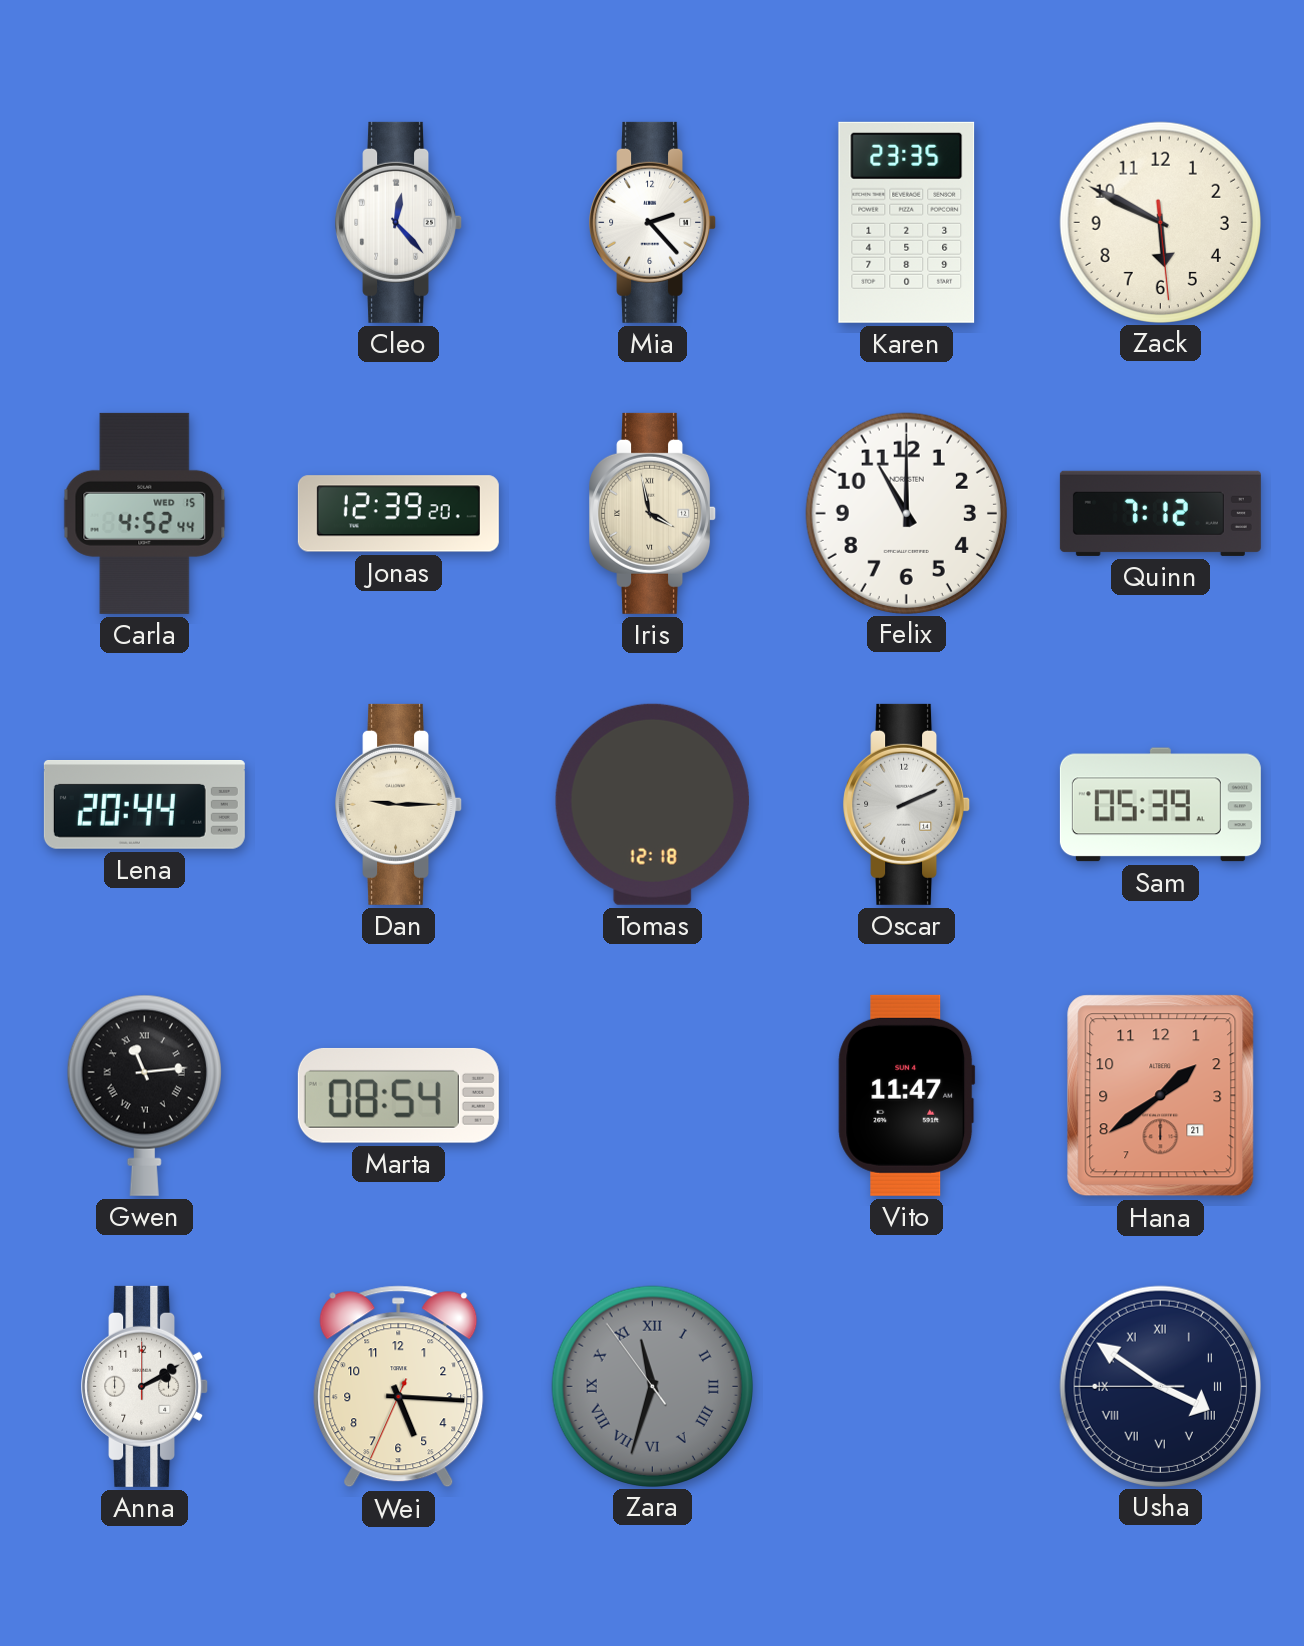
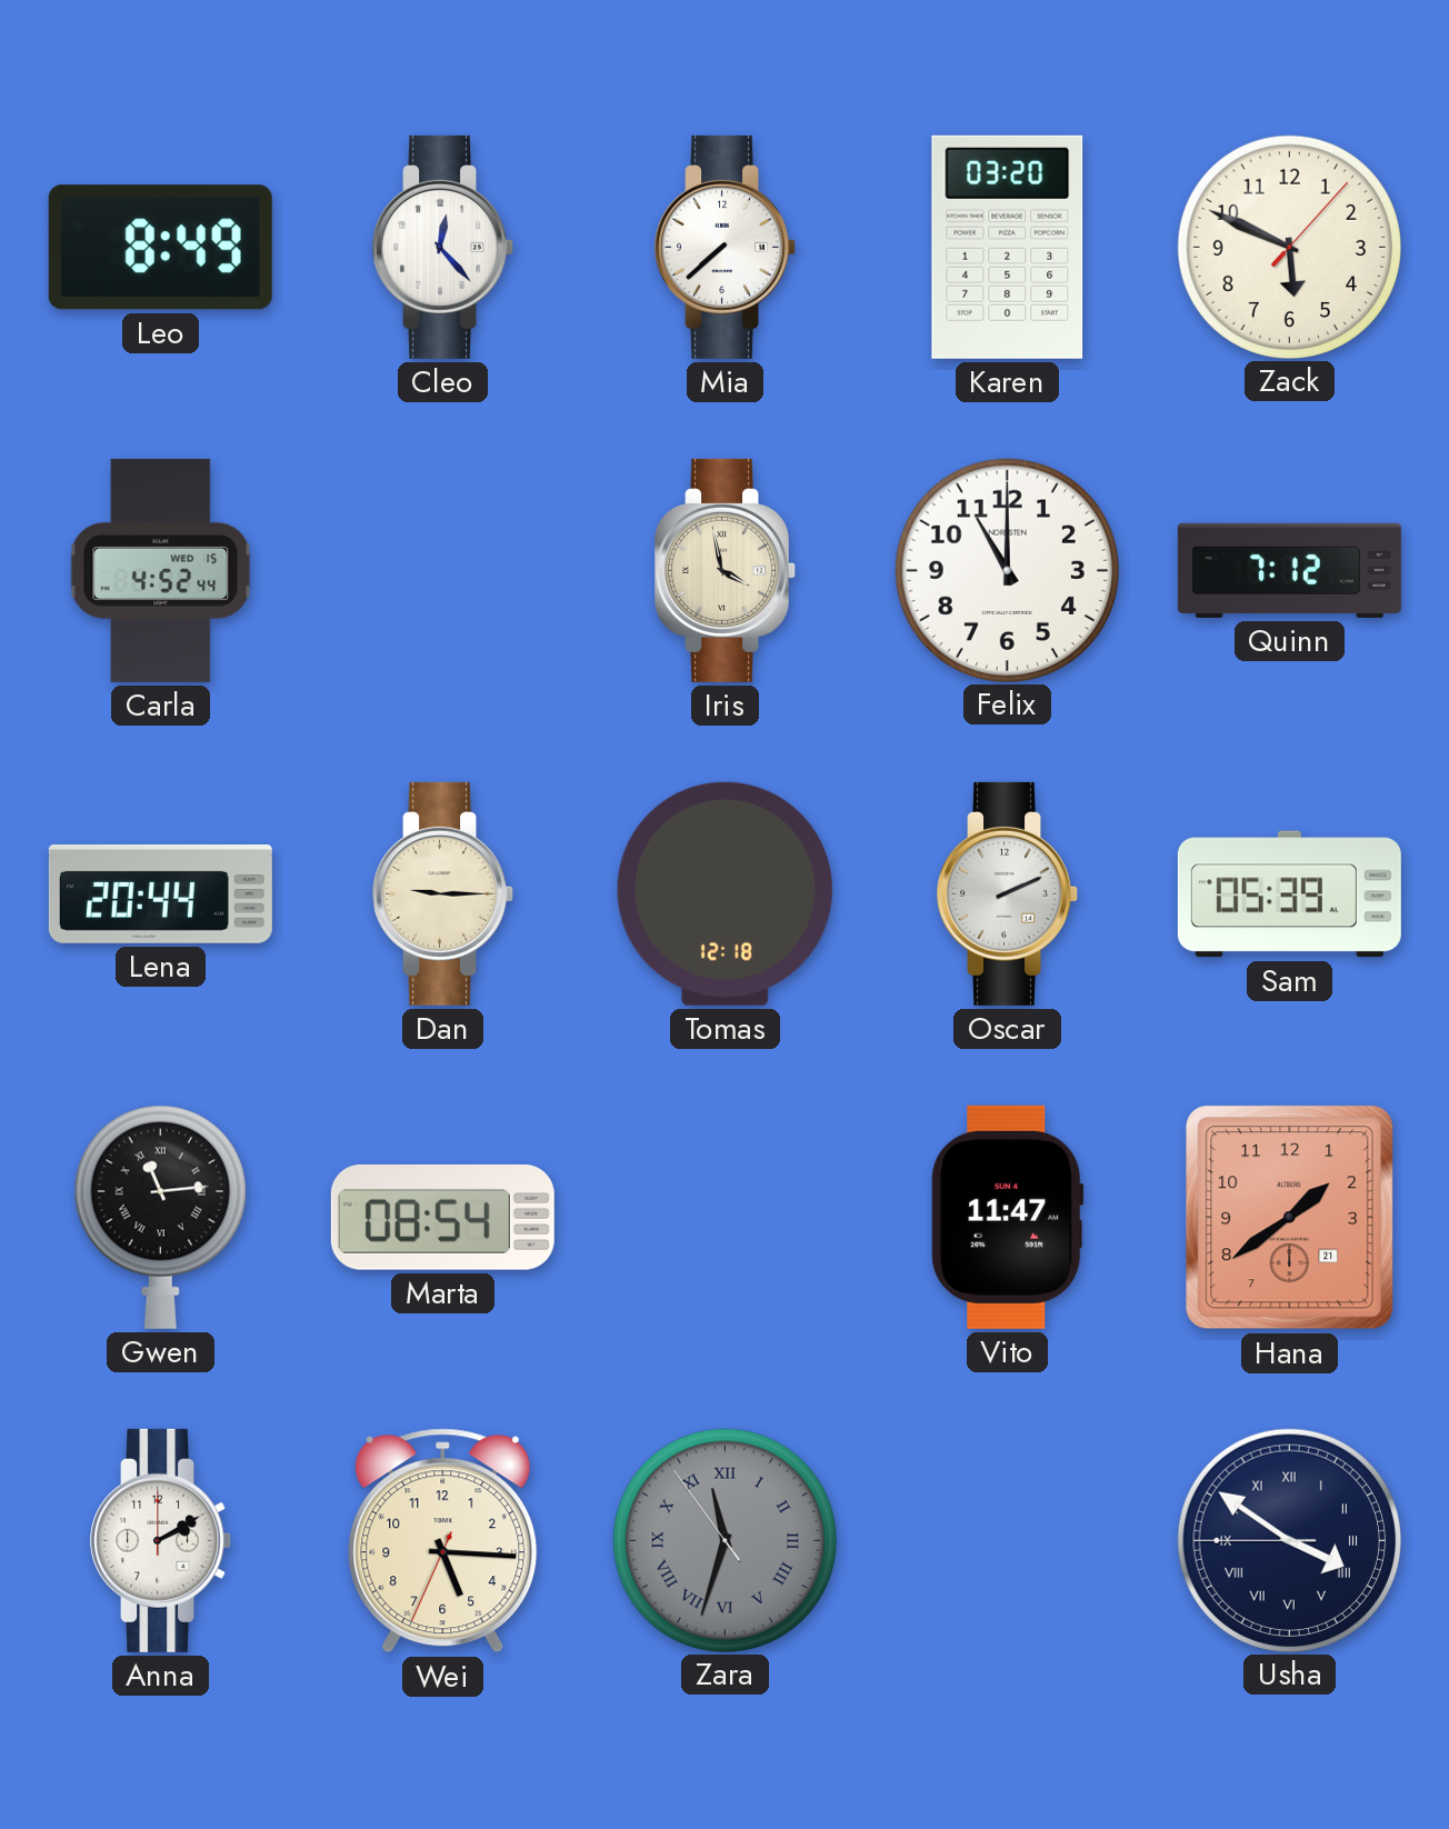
Leo: none -> 8:49
Mia: 2:23 -> 7:38
Karen: 23:35 -> 03:20
Zack: 5:49:29 -> 5:49:07
Jonas: 12:39 -> none
